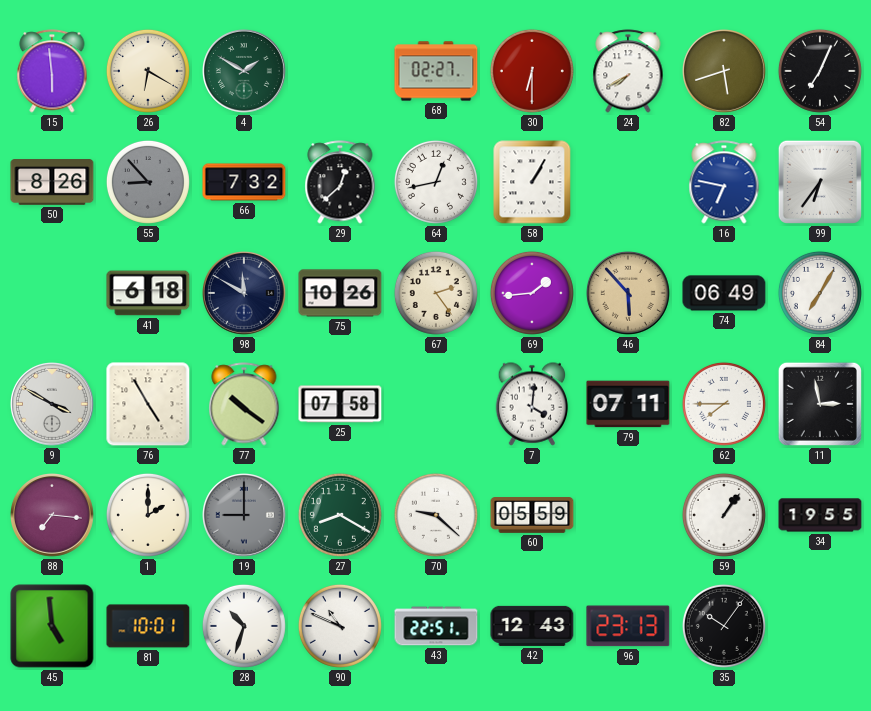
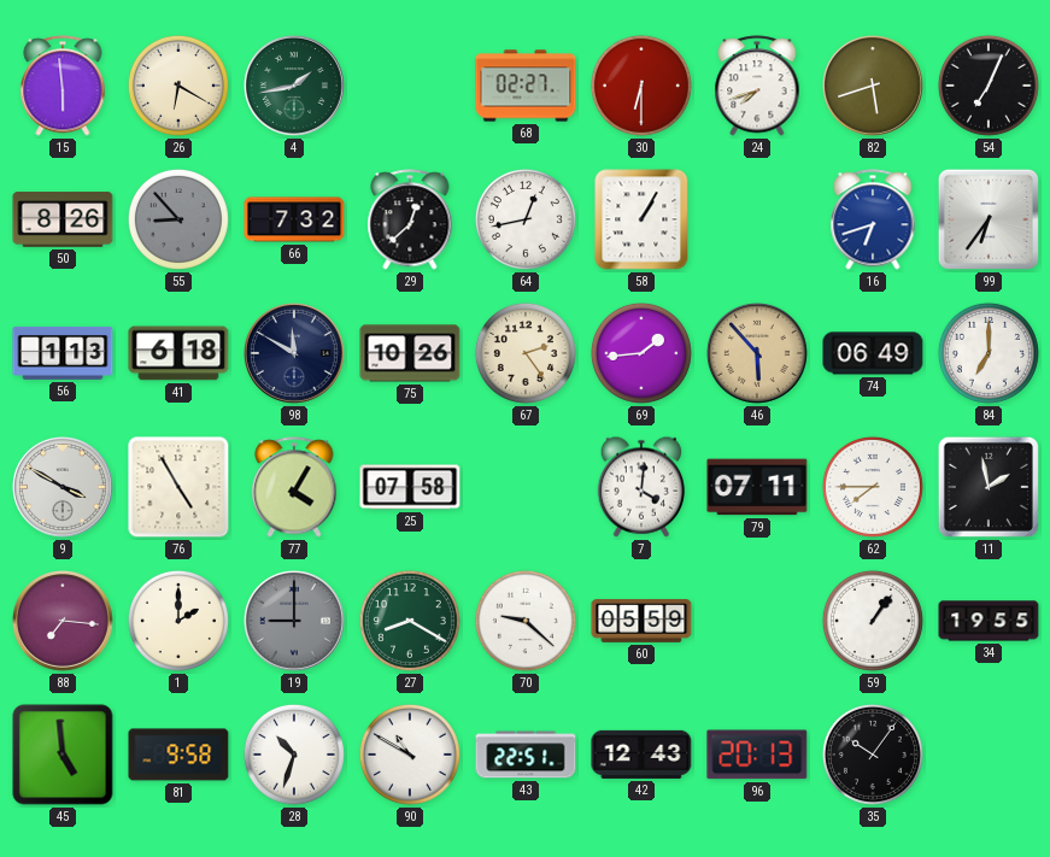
4: 1:50 -> 1:43
24: 7:40 -> 7:42
16: 6:47 -> 6:42
56: none -> 1:13
84: 7:05 -> 7:00
77: 10:21 -> 4:05
11: 2:58 -> 1:58
81: 10:01 -> 9:58
90: 10:49 -> 10:50
96: 23:13 -> 20:13
